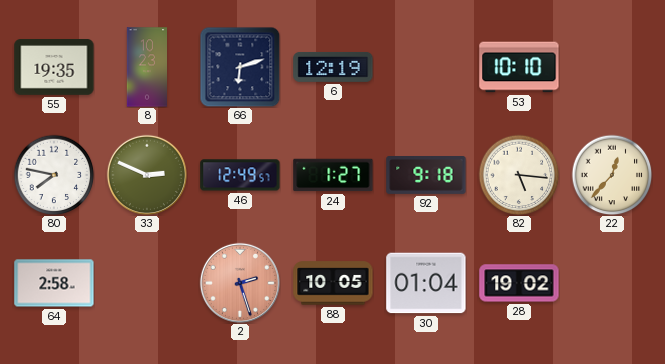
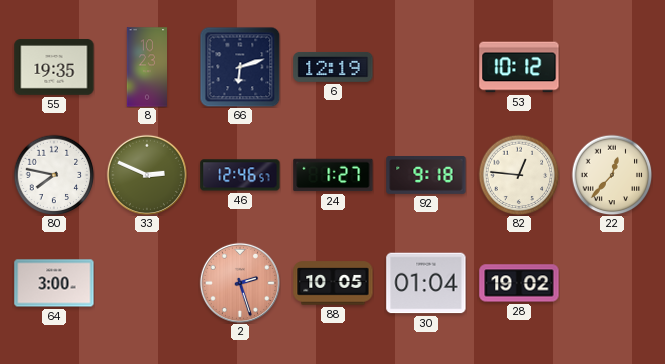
53: 10:10 -> 10:12
46: 12:49 -> 12:46
82: 5:16 -> 12:46
64: 2:58 -> 3:00
